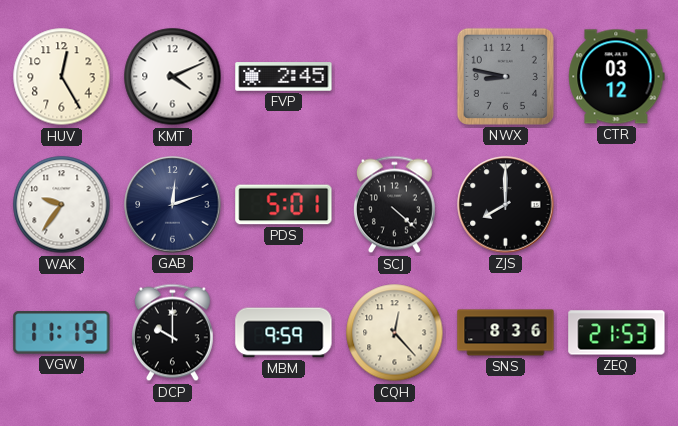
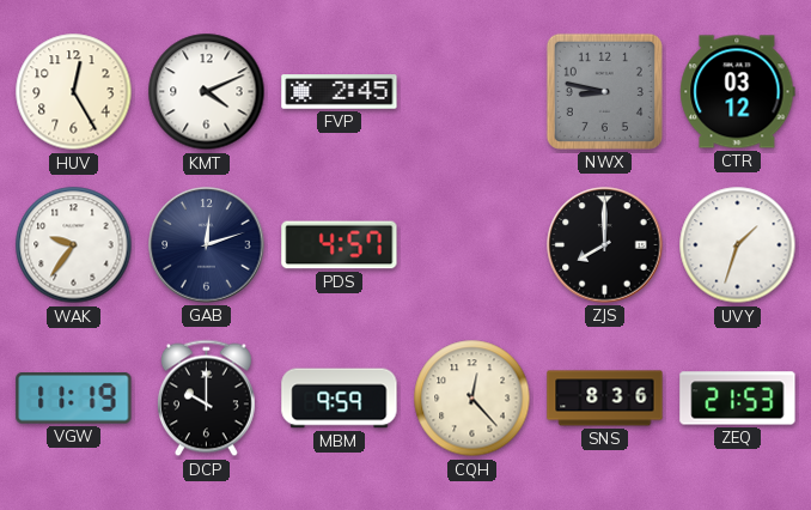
PDS: 5:01 -> 4:57
SCJ: 4:22 -> none
UVY: none -> 1:33
